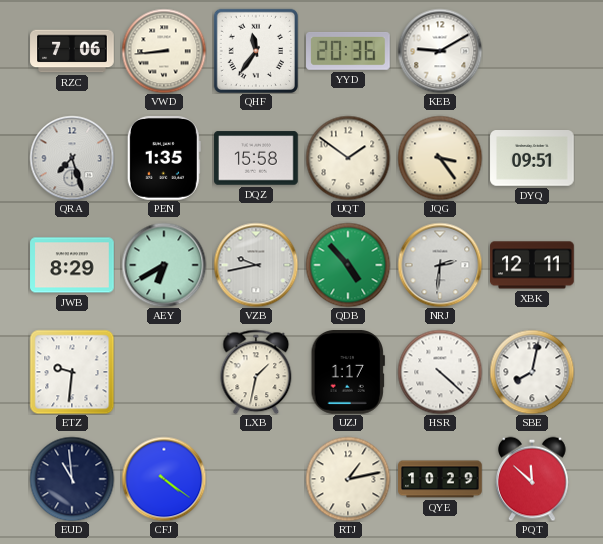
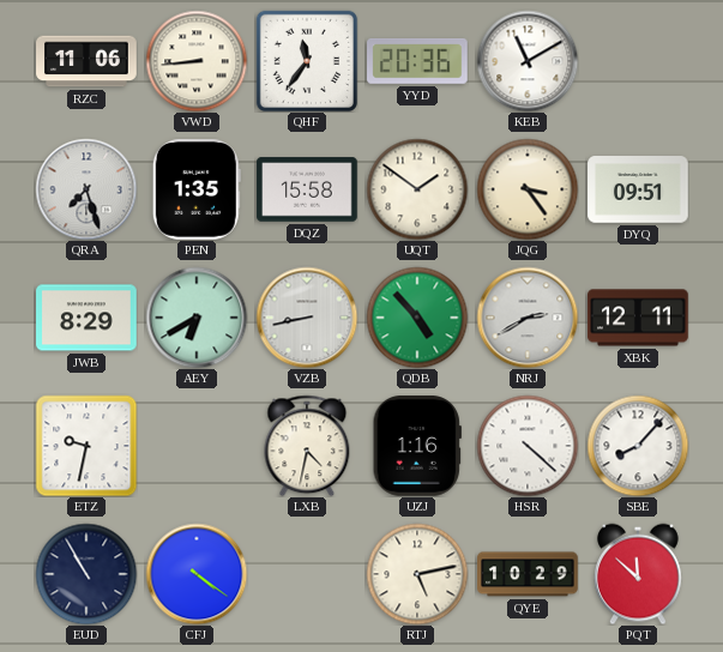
RZC: 7:06 -> 11:06
KEB: 9:10 -> 11:10
VZB: 9:43 -> 8:43
NRJ: 2:31 -> 2:40
ETZ: 9:31 -> 9:32
LXB: 1:32 -> 4:32
UZJ: 1:17 -> 1:16
SBE: 8:02 -> 8:07
EUD: 10:59 -> 10:55
RTJ: 1:13 -> 5:13
